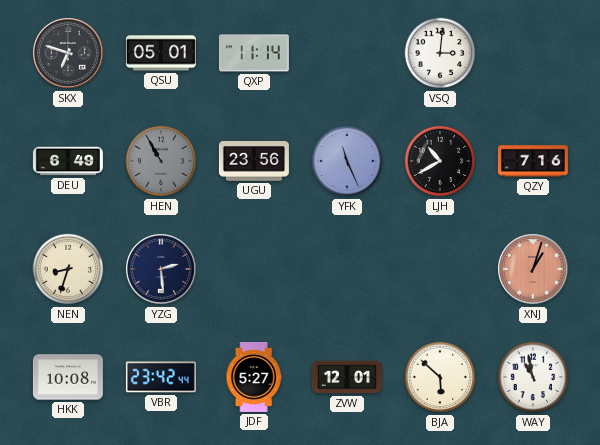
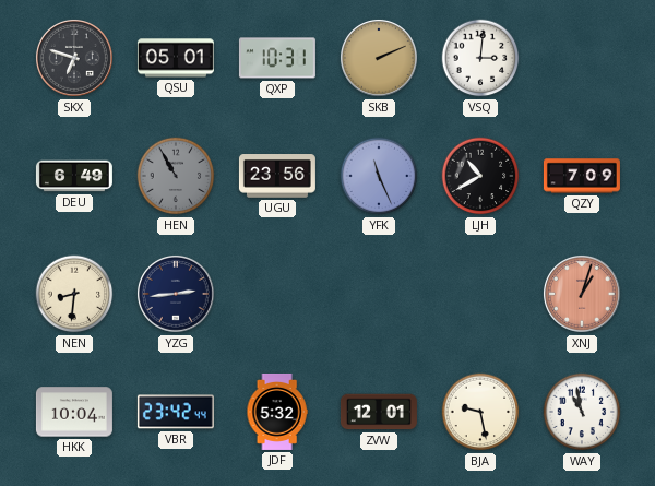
QXP: 11:14 -> 10:31
SKB: none -> 2:11
QZY: 7:16 -> 7:09
NEN: 8:33 -> 8:31
YZG: 2:29 -> 2:44
HKK: 10:08 -> 10:04
JDF: 5:27 -> 5:32
BJA: 5:52 -> 9:28
